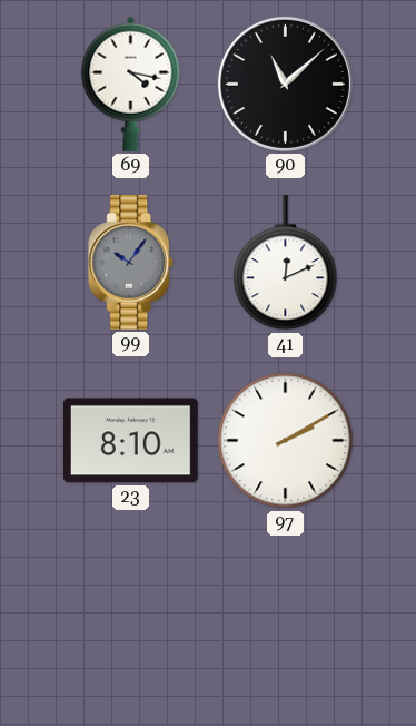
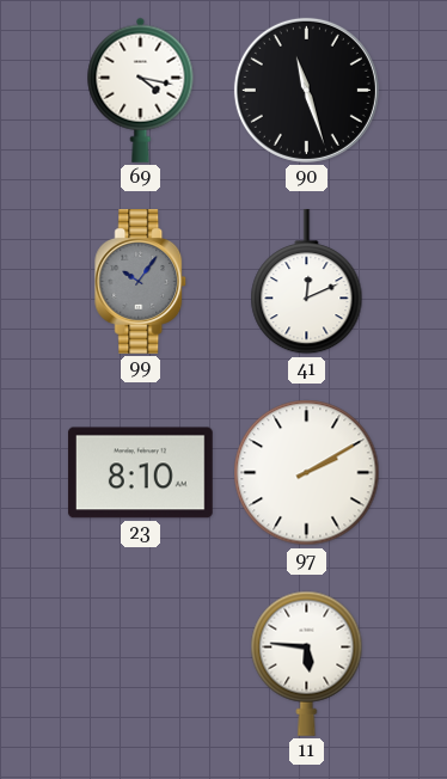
90: 11:08 -> 11:27
11: none -> 5:46
